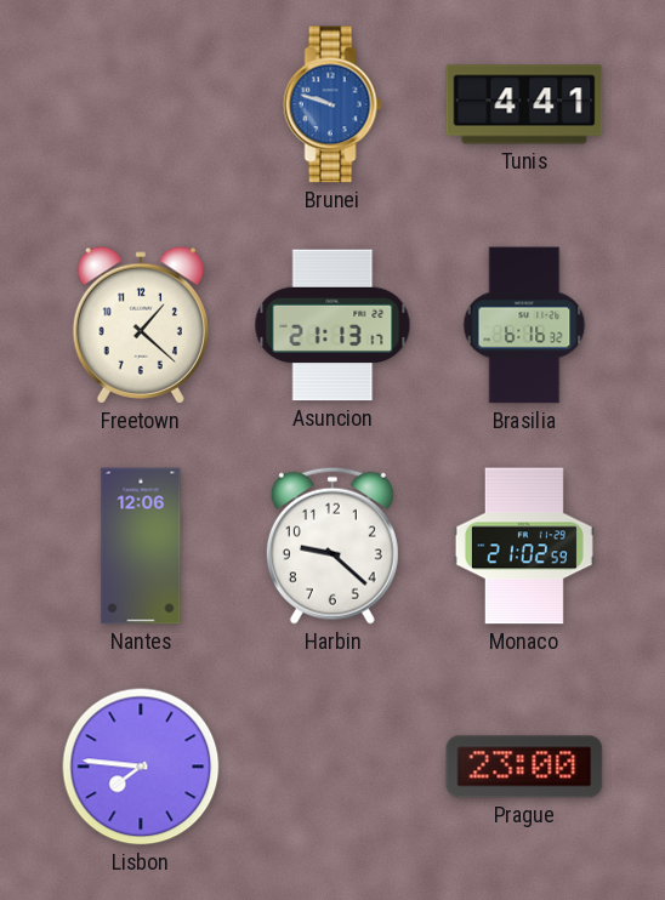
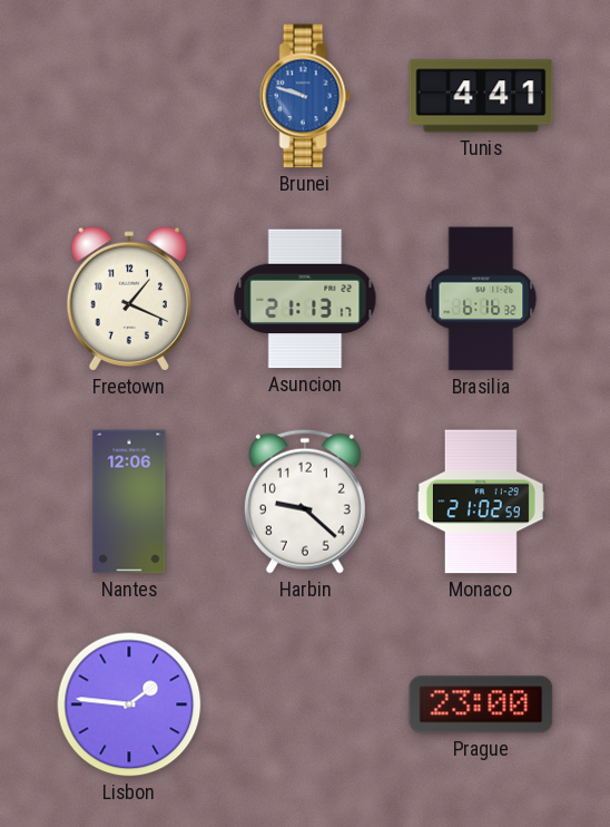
Freetown: 1:22 -> 1:19
Lisbon: 7:46 -> 1:46
